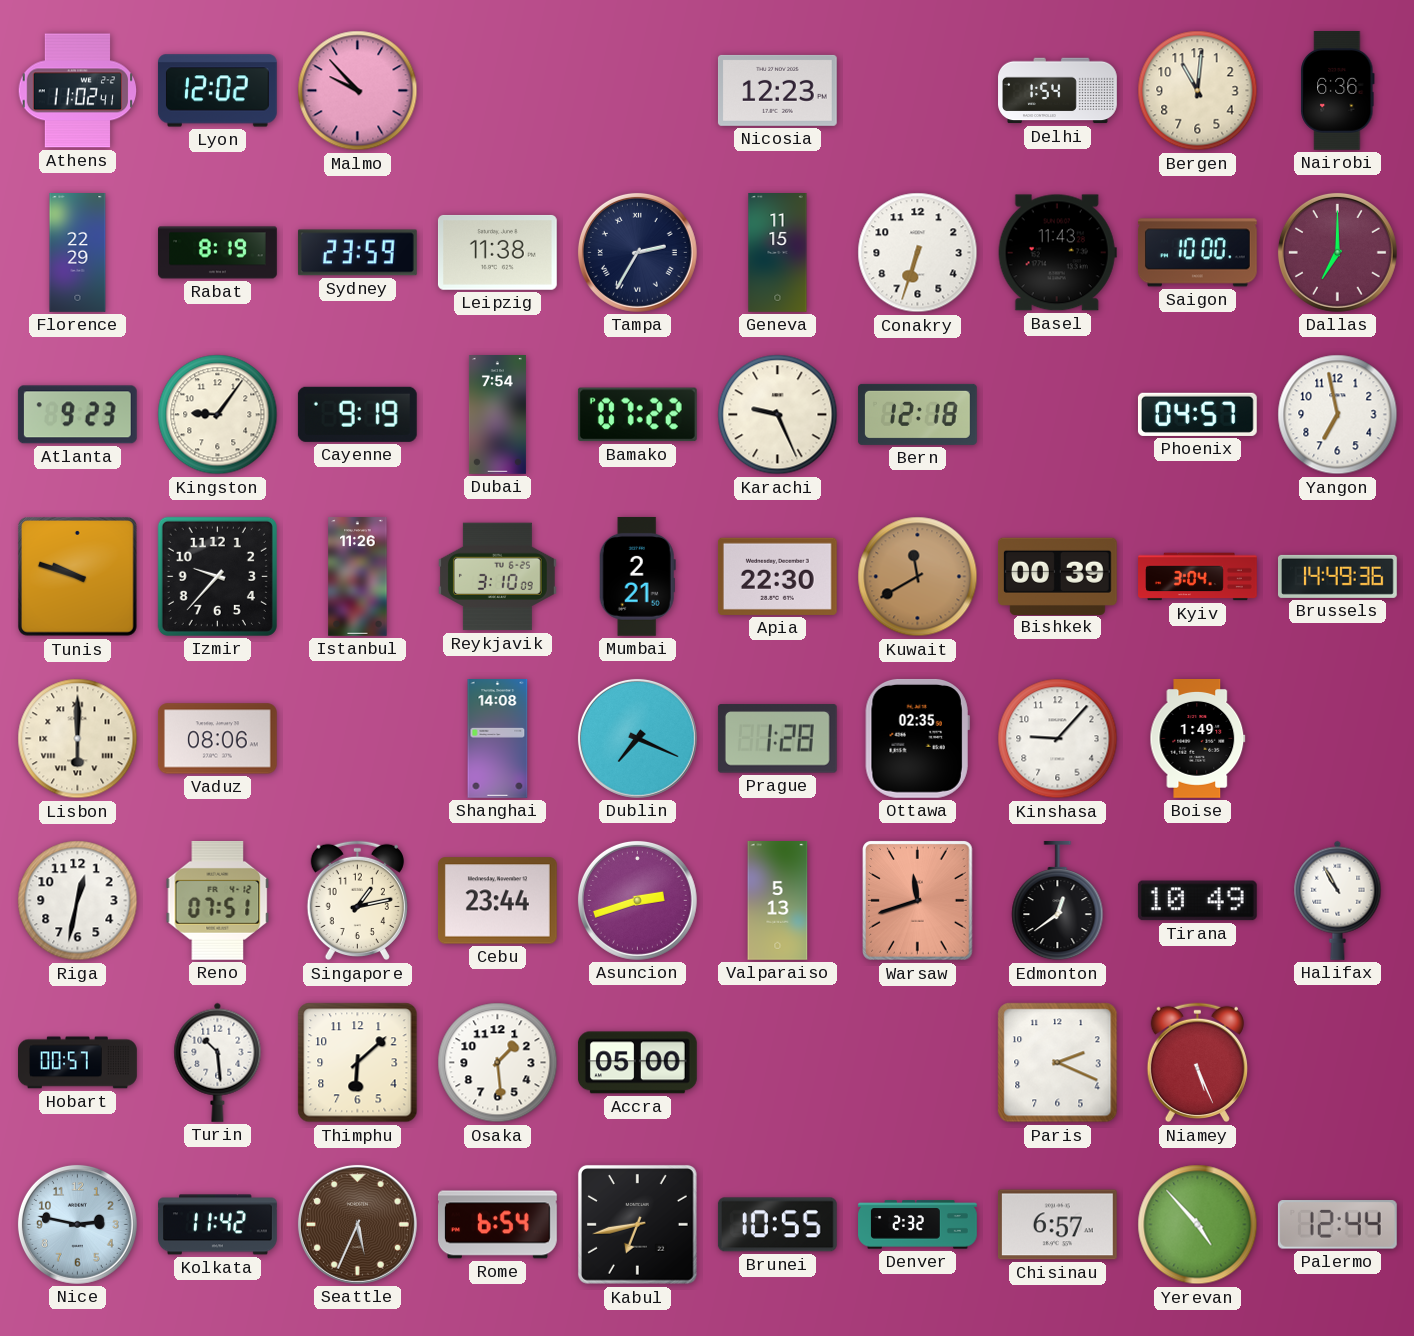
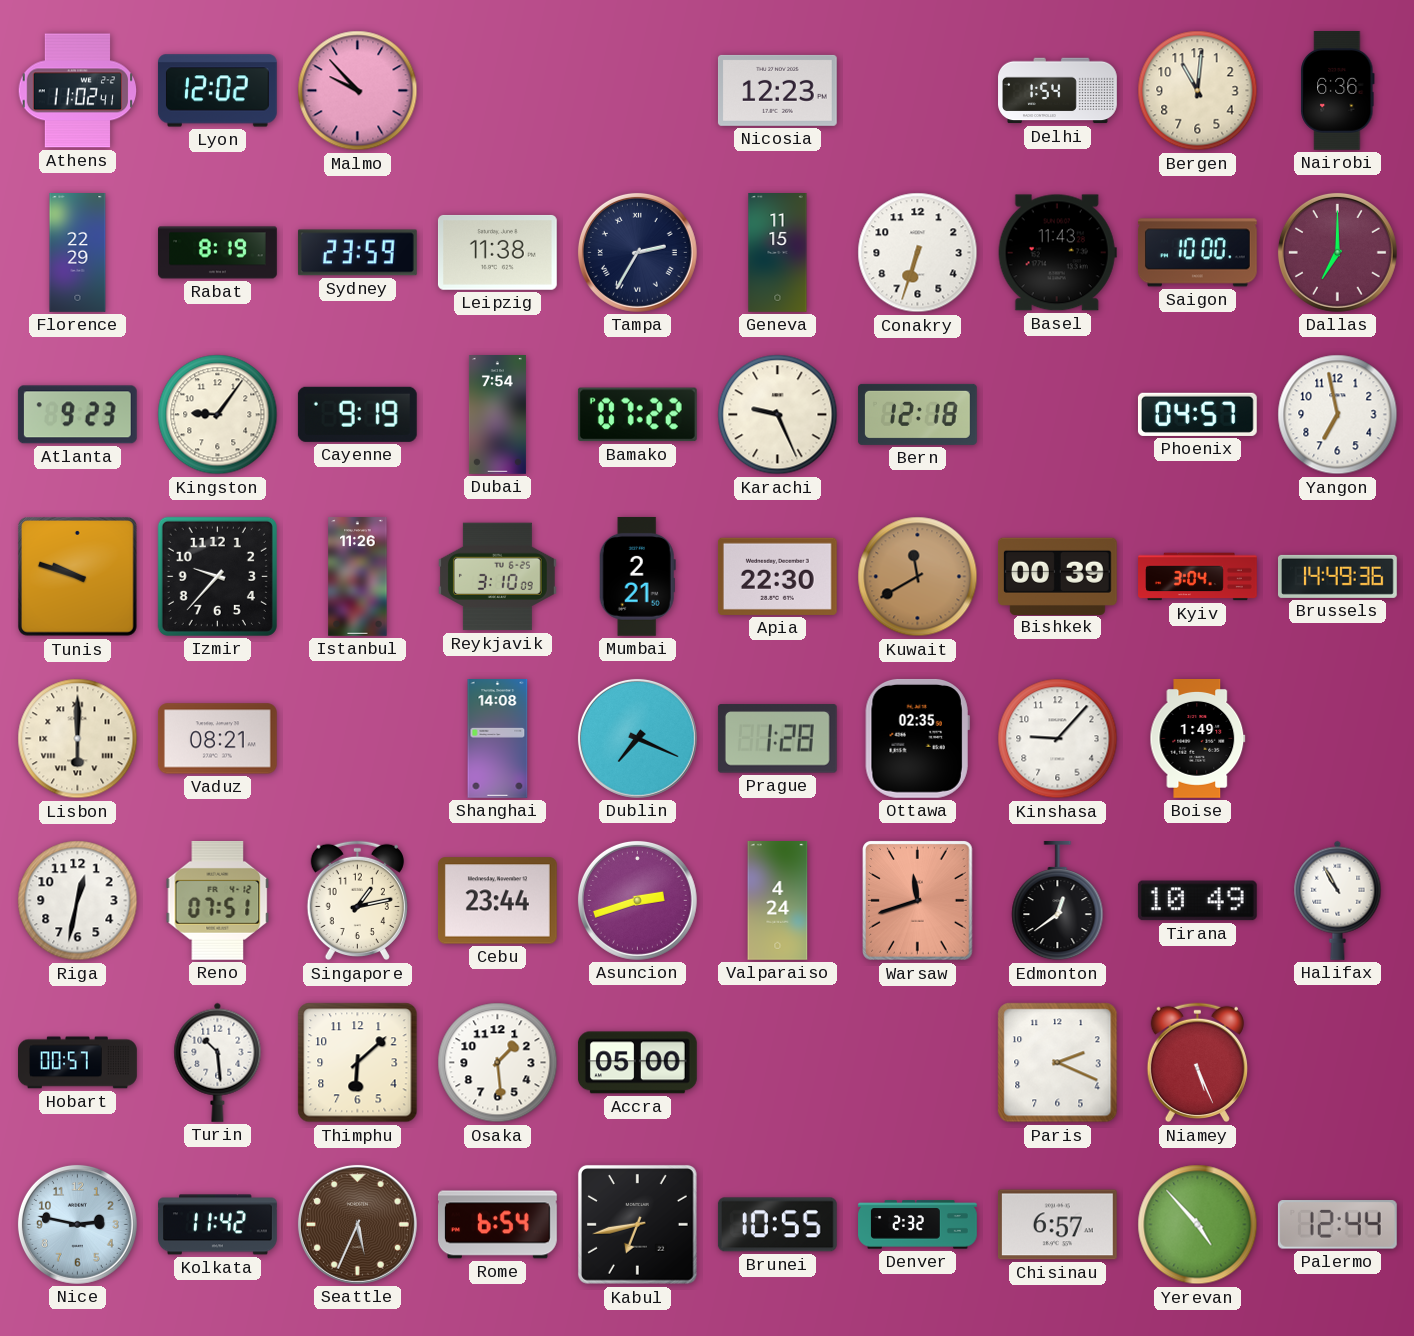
Vaduz: 08:06 -> 08:21
Valparaiso: 5:13 -> 4:24
